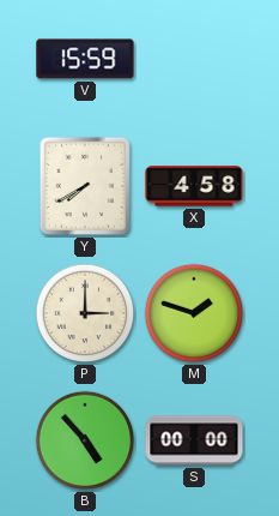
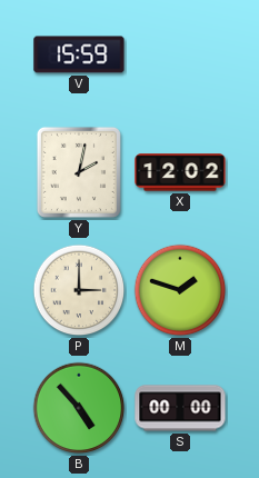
Y: 7:40 -> 2:02
X: 4:58 -> 12:02
